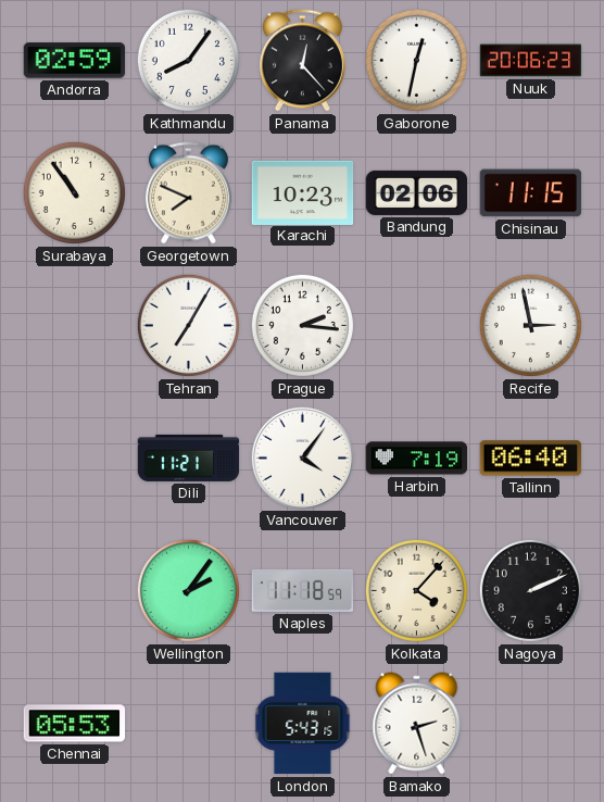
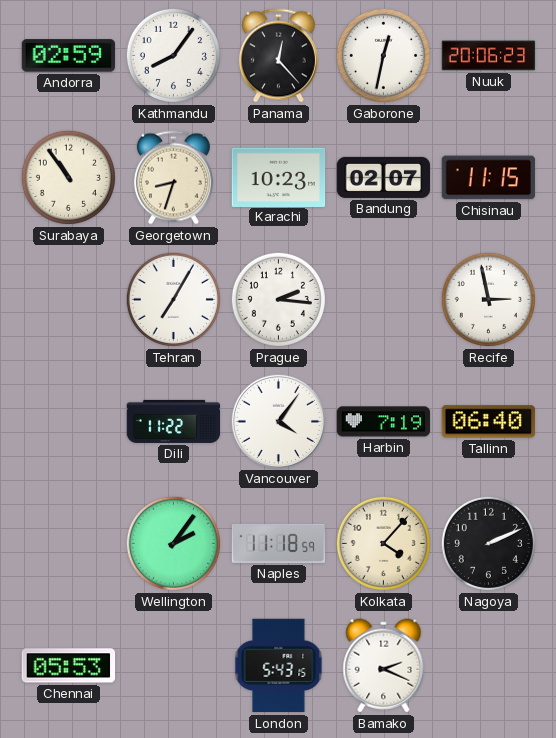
Georgetown: 7:49 -> 8:33
Bandung: 02:06 -> 02:07
Dili: 11:21 -> 11:22
Bamako: 2:27 -> 2:19
